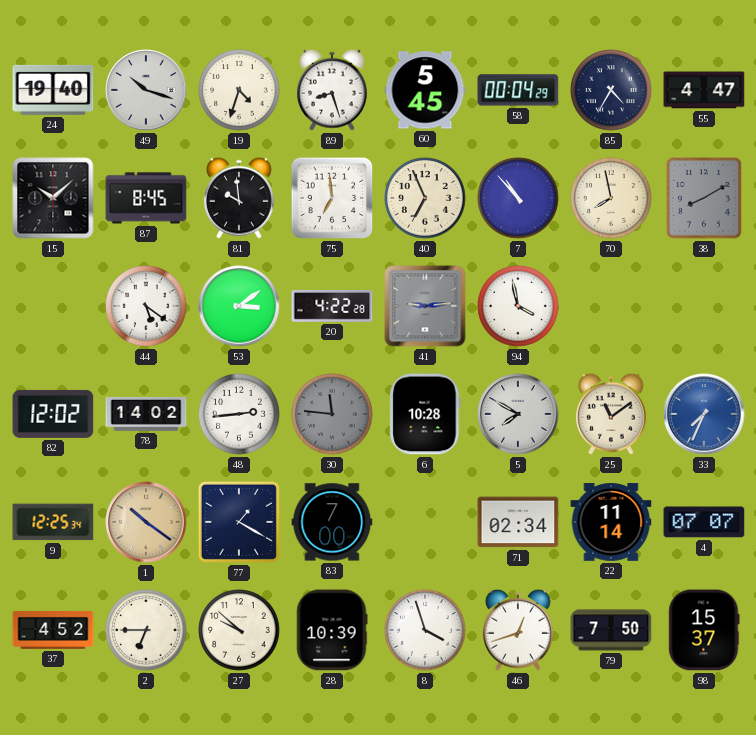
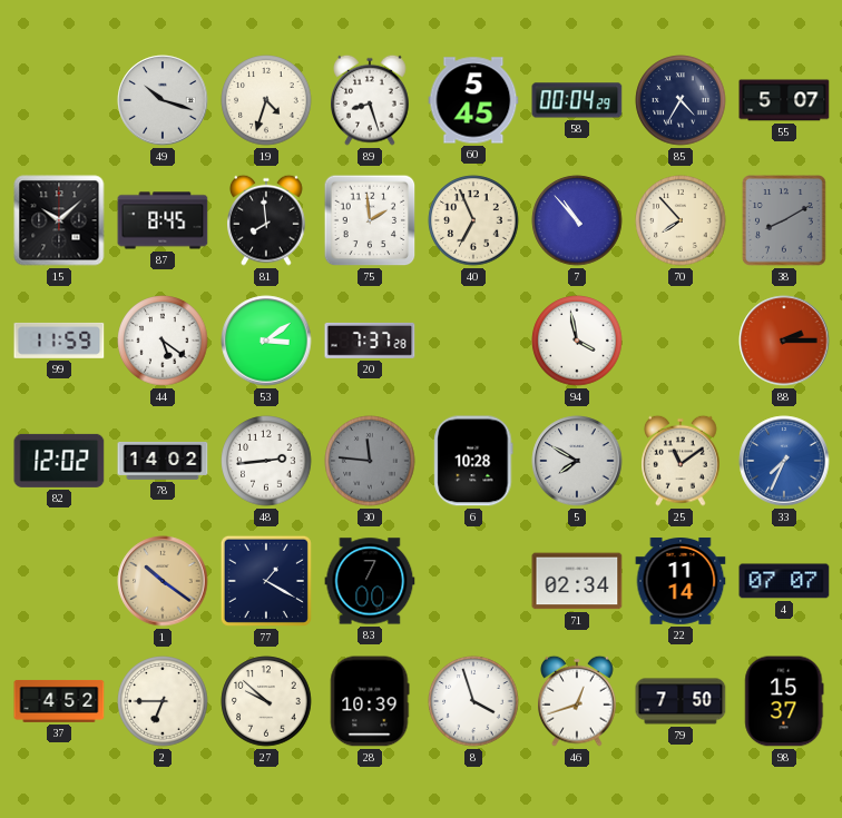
24: 19:40 -> none
55: 4:47 -> 5:07
81: 9:59 -> 7:59
75: 6:59 -> 1:59
70: 7:58 -> 7:53
99: none -> 11:59
20: 4:22 -> 7:37
41: 9:14 -> none
88: none -> 2:15
9: 12:25 -> none
